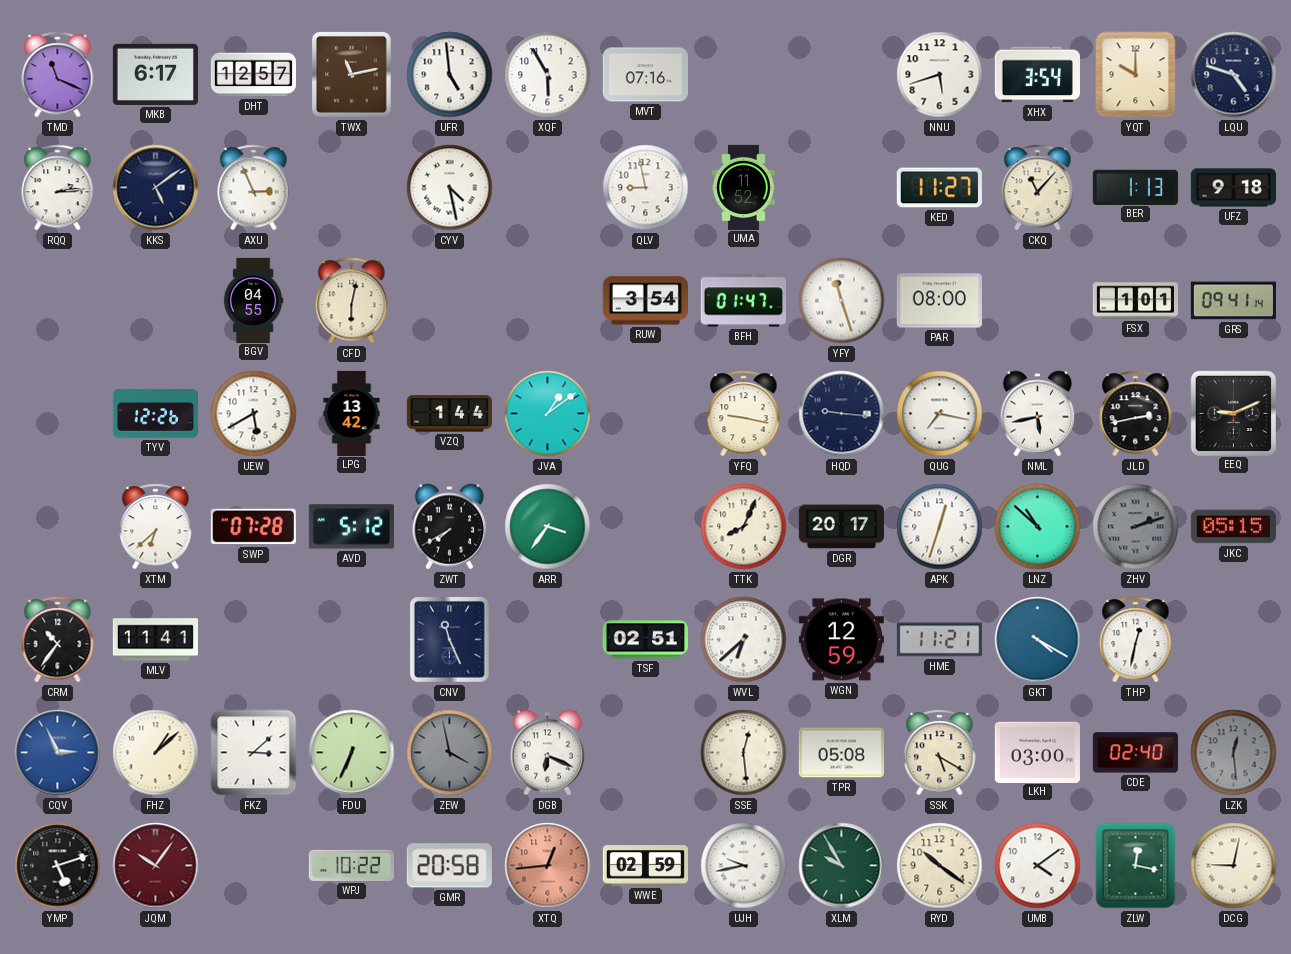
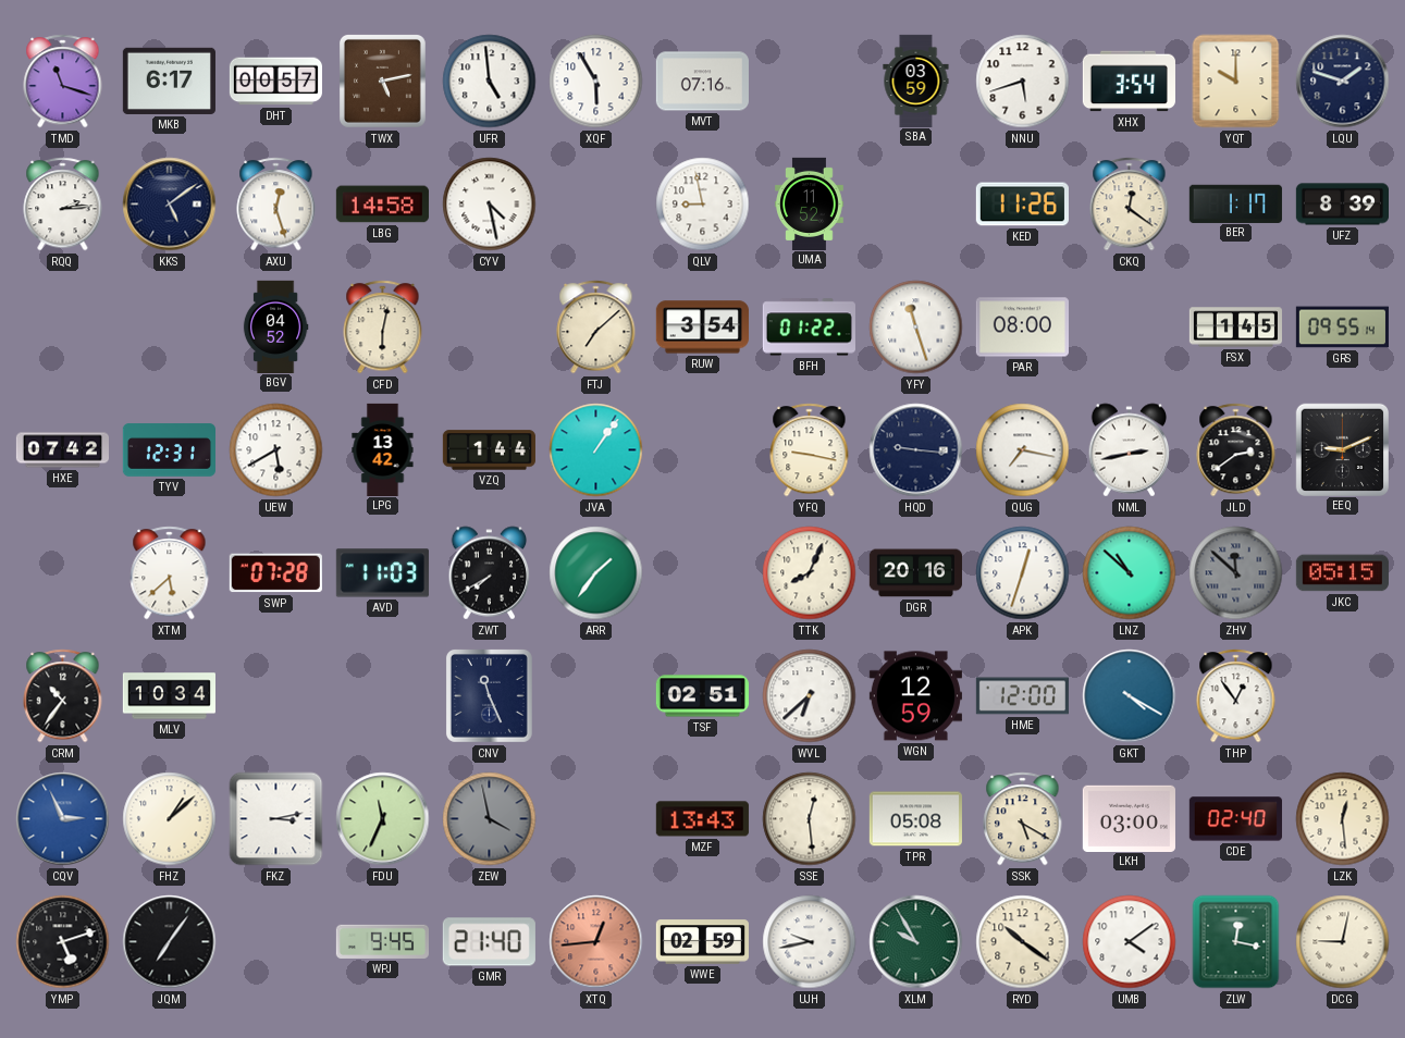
TMD: 11:19 -> 11:18
DHT: 12:57 -> 00:57
TWX: 11:13 -> 5:13
SBA: none -> 03:59
LQU: 4:48 -> 1:48
AXU: 2:56 -> 12:27
LBG: none -> 14:58
KED: 11:27 -> 11:26
CKQ: 11:07 -> 12:21
BER: 1:13 -> 1:17
UFZ: 9:18 -> 8:39
BGV: 04:55 -> 04:52
FTJ: none -> 7:08
BFH: 01:47 -> 01:22
FSX: 1:01 -> 1:45
GRS: 09:41 -> 09:55
HXE: none -> 07:42
TYV: 12:26 -> 12:31
JVA: 1:09 -> 1:06
NML: 5:43 -> 2:43
JLD: 2:43 -> 2:39
XTM: 6:38 -> 5:38
AVD: 5:12 -> 11:03
ARR: 3:36 -> 1:36
DGR: 20:17 -> 20:16
ZHV: 2:12 -> 11:52
MLV: 11:41 -> 10:34
HME: 11:21 -> 12:00
THP: 12:32 -> 12:54
FKZ: 3:08 -> 3:13
FDU: 6:34 -> 11:34
DGB: 6:19 -> none
MZF: none -> 13:43
LZK dial: grey -> cream
JQM: 10:06 -> 7:06
JQM dial: burgundy -> black
WPJ: 10:22 -> 9:45
GMR: 20:58 -> 21:40
